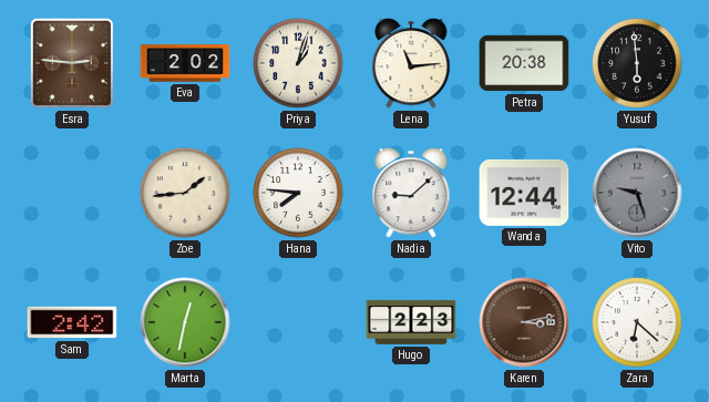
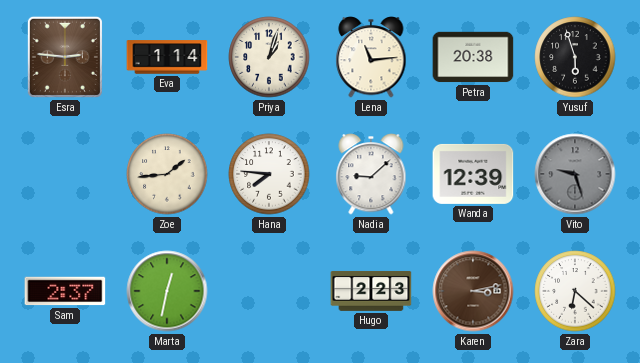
Eva: 2:02 -> 1:14
Yusuf: 5:59 -> 5:57
Wanda: 12:44 -> 12:39
Sam: 2:42 -> 2:37
